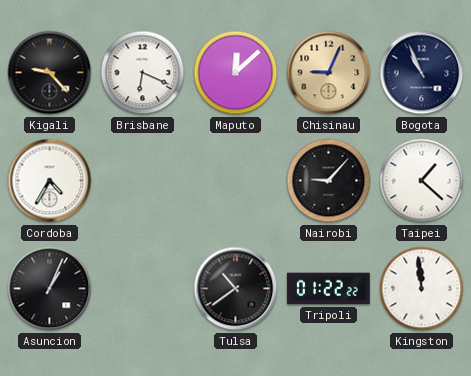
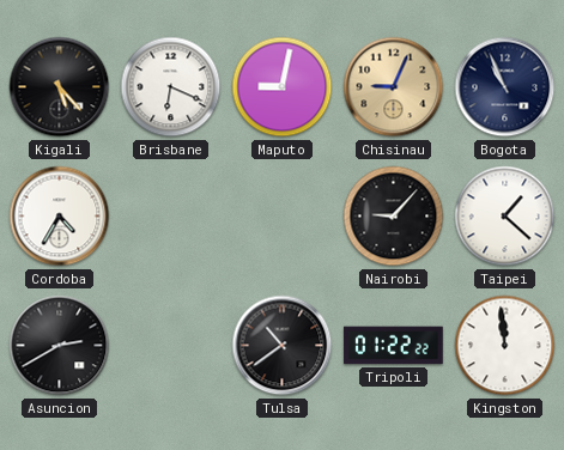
Kigali: 9:23 -> 5:23
Maputo: 12:08 -> 9:02
Asuncion: 1:04 -> 2:40
